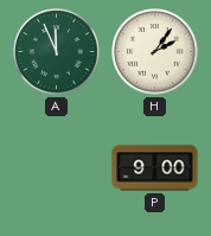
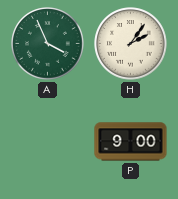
A: 11:56 -> 3:56
